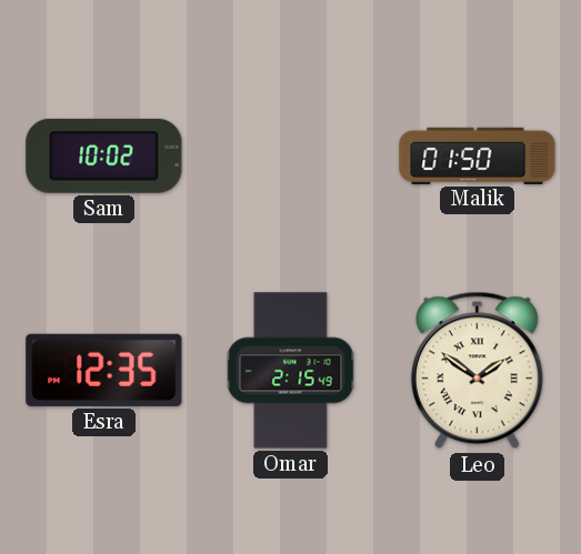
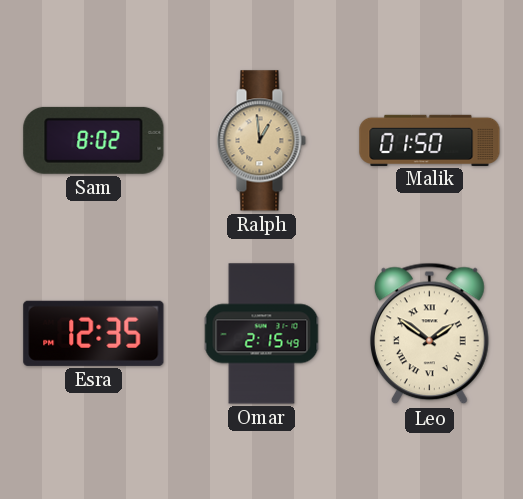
Sam: 10:02 -> 8:02
Ralph: none -> 12:59
